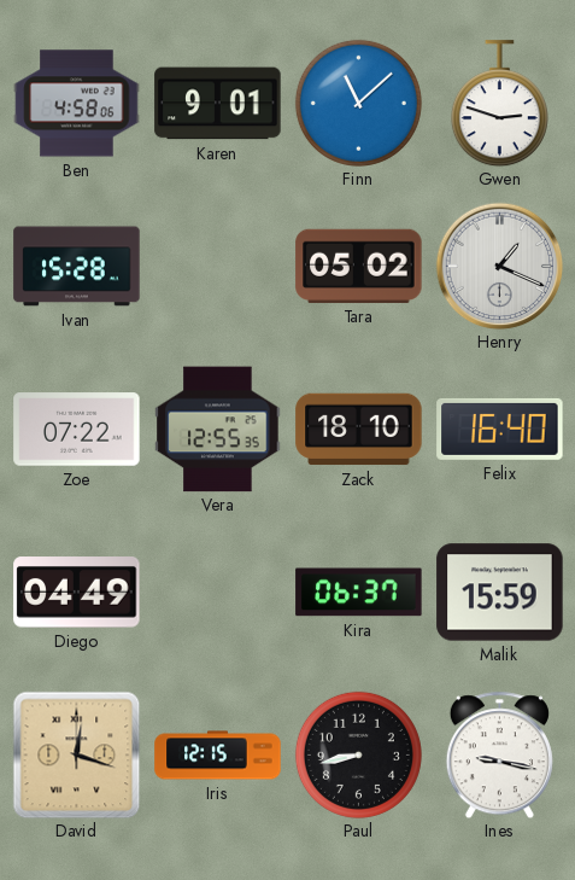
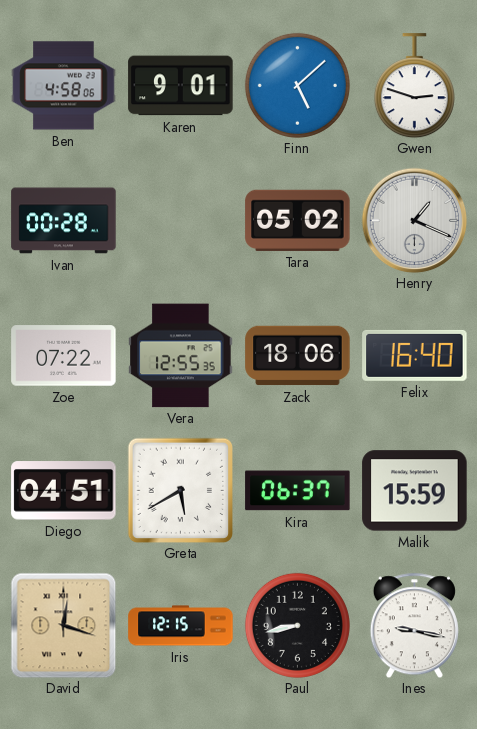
Finn: 11:08 -> 5:08
Ivan: 15:28 -> 00:28
Zack: 18:10 -> 18:06
Diego: 04:49 -> 04:51
Greta: none -> 5:40
